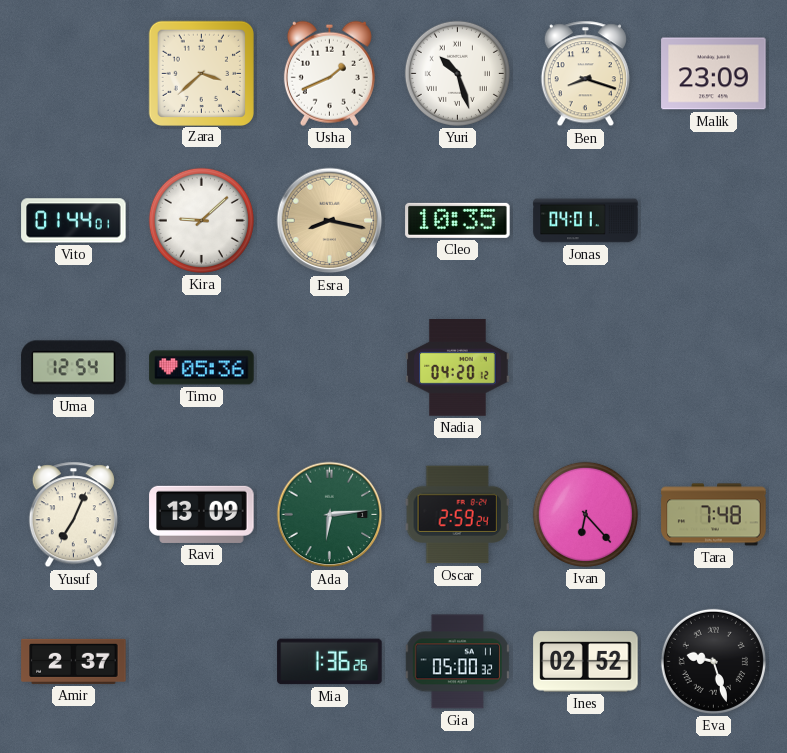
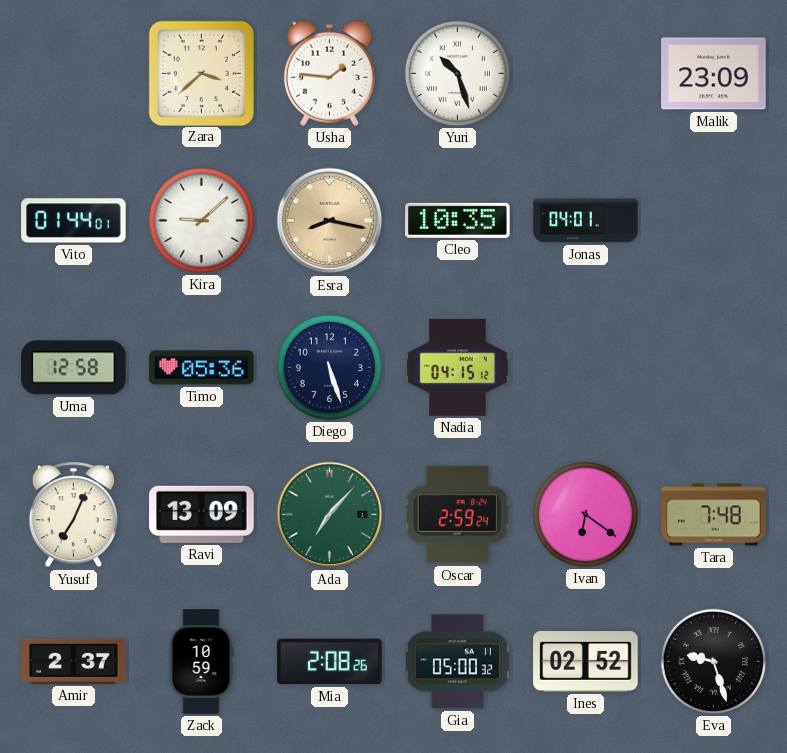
Usha: 1:41 -> 1:46
Ben: 8:18 -> none
Uma: 12:54 -> 12:58
Diego: none -> 5:27
Nadia: 04:20 -> 04:15
Ada: 6:14 -> 7:07
Ivan: 6:23 -> 6:21
Zack: none -> 10:59
Mia: 1:36 -> 2:08
